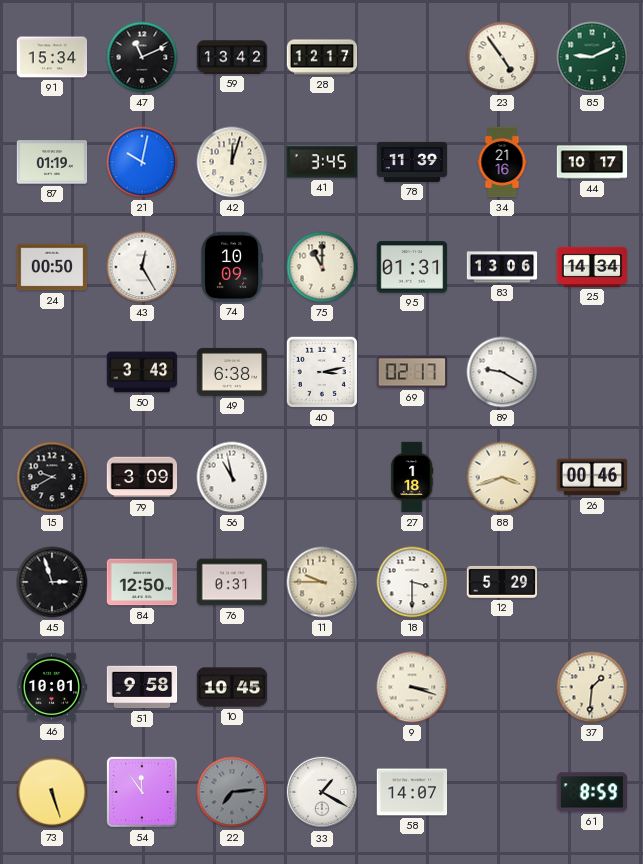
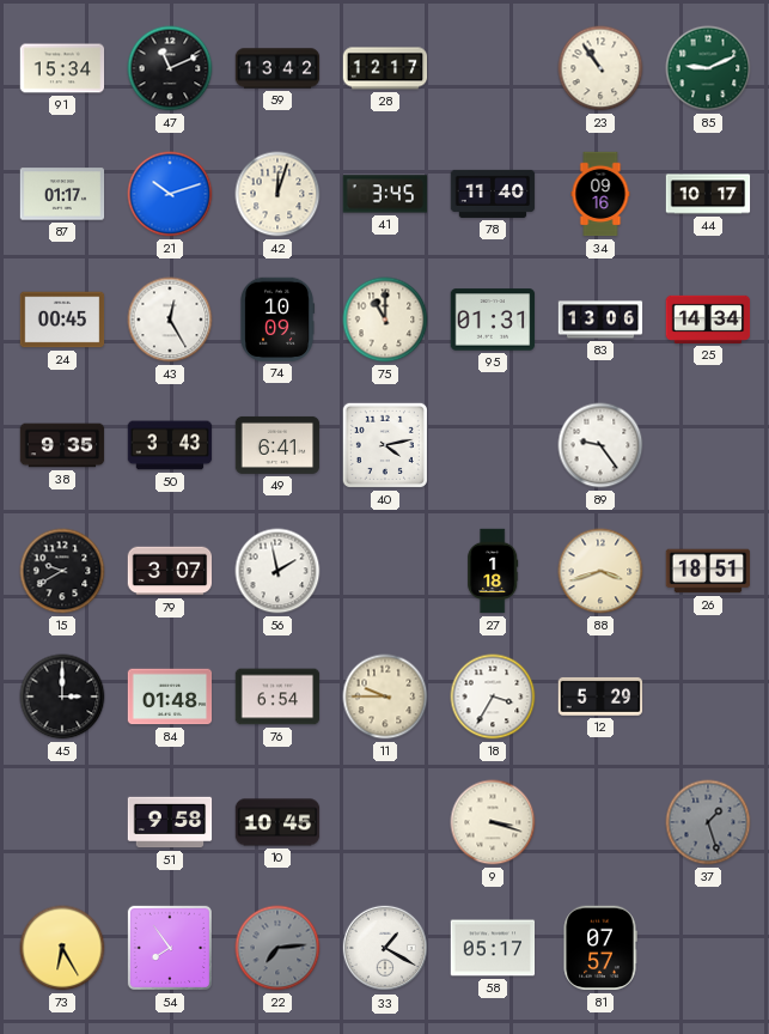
23: 4:54 -> 10:54
87: 01:19 -> 01:17
21: 10:02 -> 10:12
78: 11:39 -> 11:40
34: 21:16 -> 09:16
24: 00:50 -> 00:45
38: none -> 9:35
49: 6:38 -> 6:41
40: 3:13 -> 4:13
69: 02:17 -> none
89: 9:20 -> 9:24
79: 3:09 -> 3:07
56: 10:58 -> 1:58
26: 00:46 -> 18:51
45: 2:57 -> 3:00
84: 12:50 -> 01:48
76: 0:31 -> 6:54
18: 3:30 -> 3:35
46: 10:01 -> none
37: 1:31 -> 1:27
37 dial: cream -> grey
73: 5:27 -> 6:25
54: 11:54 -> 7:54
58: 14:07 -> 05:17
81: none -> 07:57
61: 8:59 -> none
